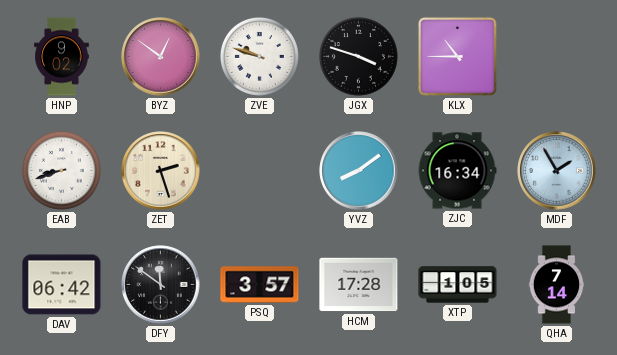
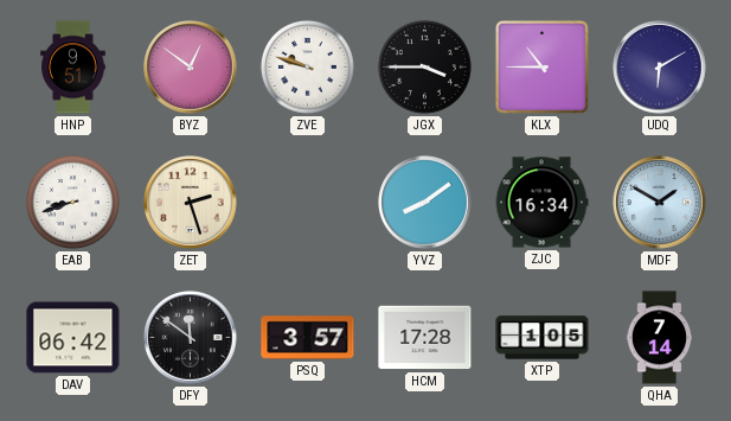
HNP: 9:02 -> 9:51
JGX: 3:48 -> 3:45
UDQ: none -> 6:10
MDF: 1:55 -> 1:50
